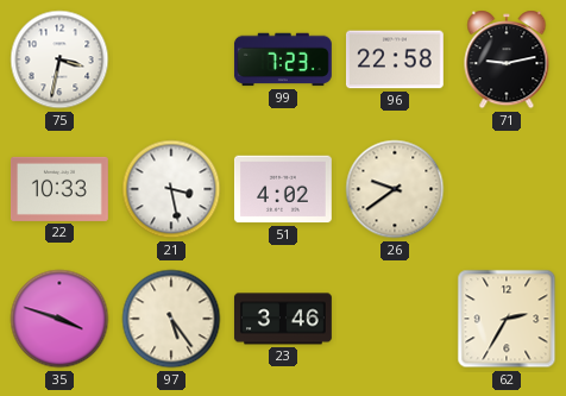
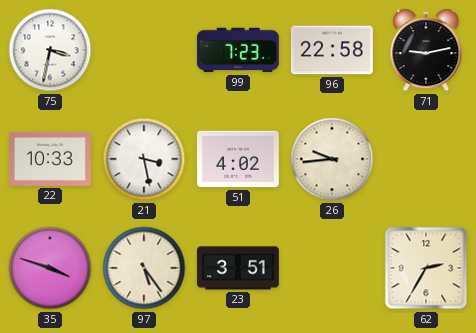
26: 9:39 -> 9:44
23: 3:46 -> 3:51
